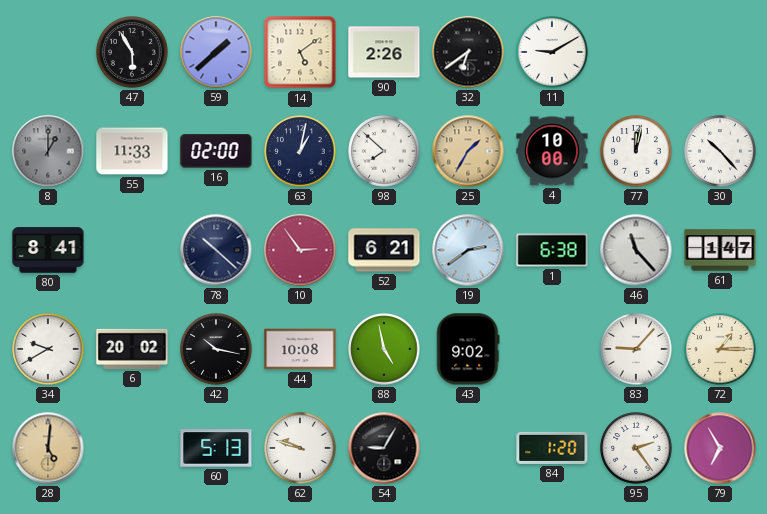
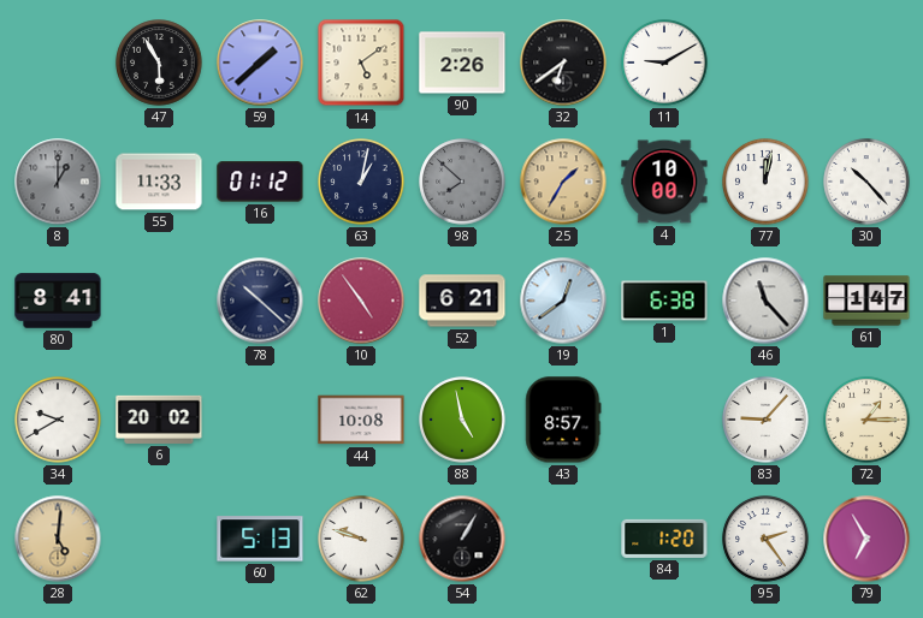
16: 02:00 -> 01:12
98 dial: white -> grey
10: 2:54 -> 4:54
19: 2:39 -> 12:39
42: 10:17 -> none
43: 9:02 -> 8:57
54: 9:05 -> 1:05
